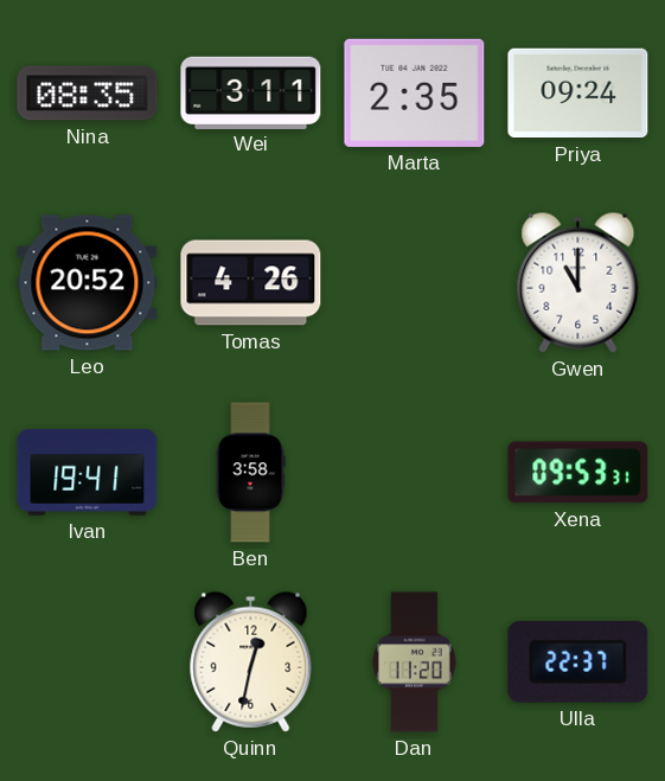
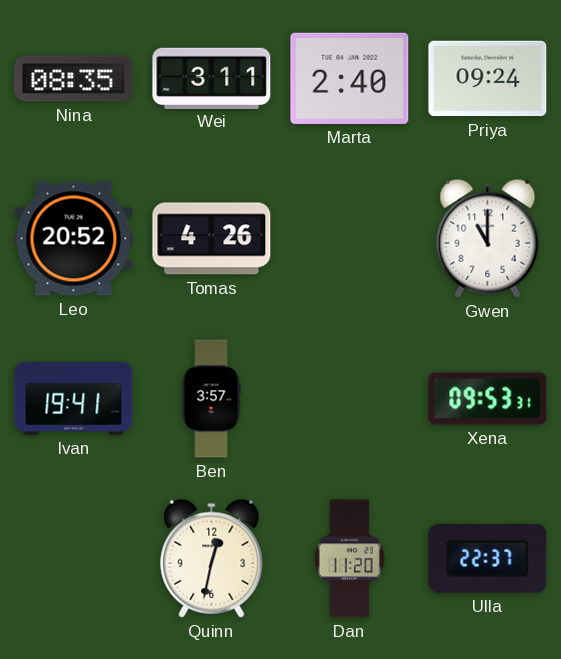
Marta: 2:35 -> 2:40
Ben: 3:58 -> 3:57
